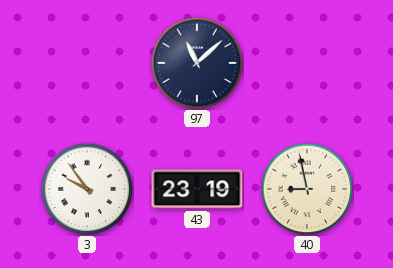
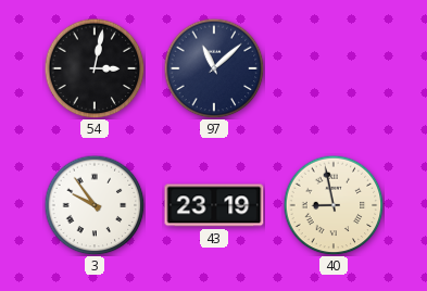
54: none -> 3:02
